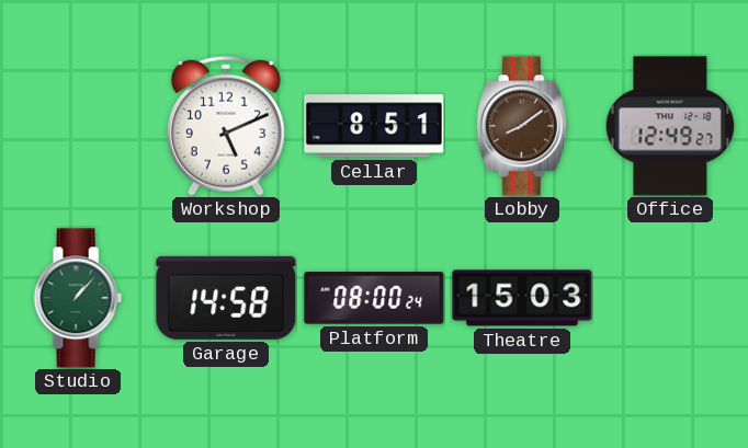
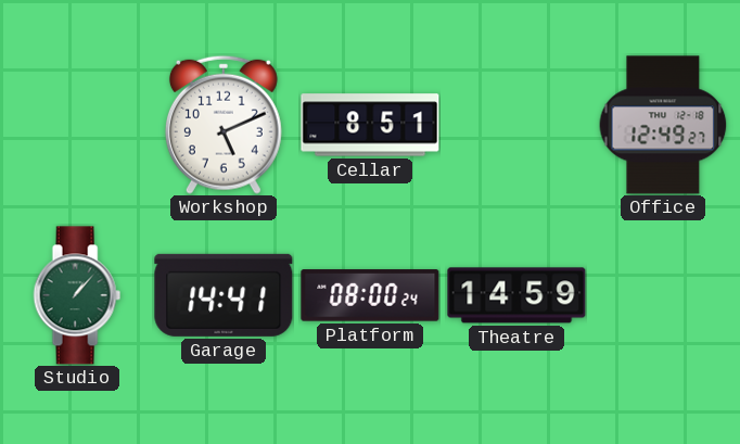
Lobby: 8:09 -> none
Garage: 14:58 -> 14:41
Theatre: 15:03 -> 14:59
